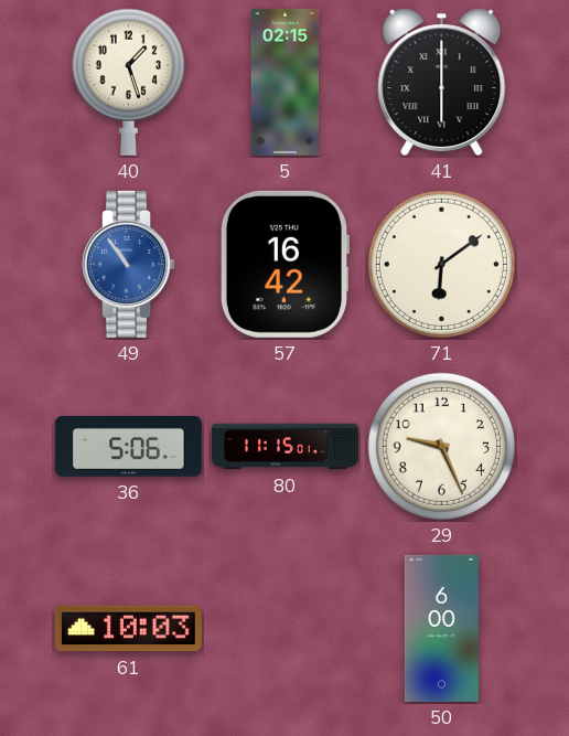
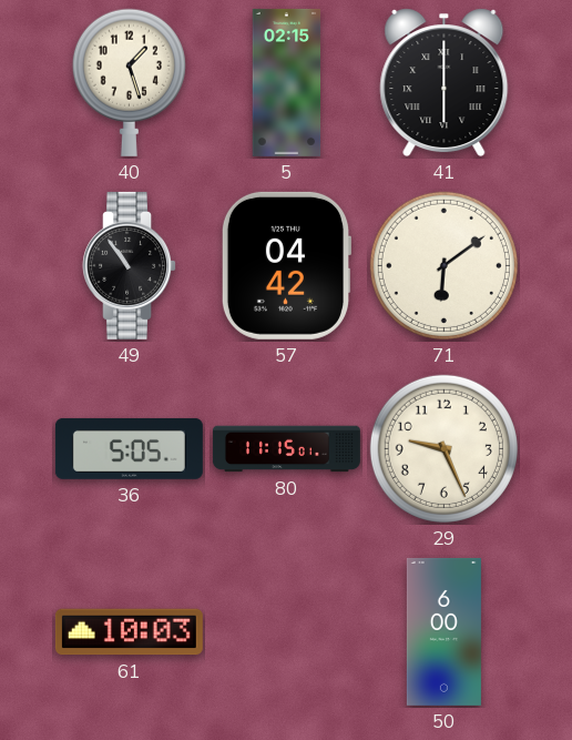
49 dial: blue -> black
57: 16:42 -> 04:42
36: 5:06 -> 5:05
